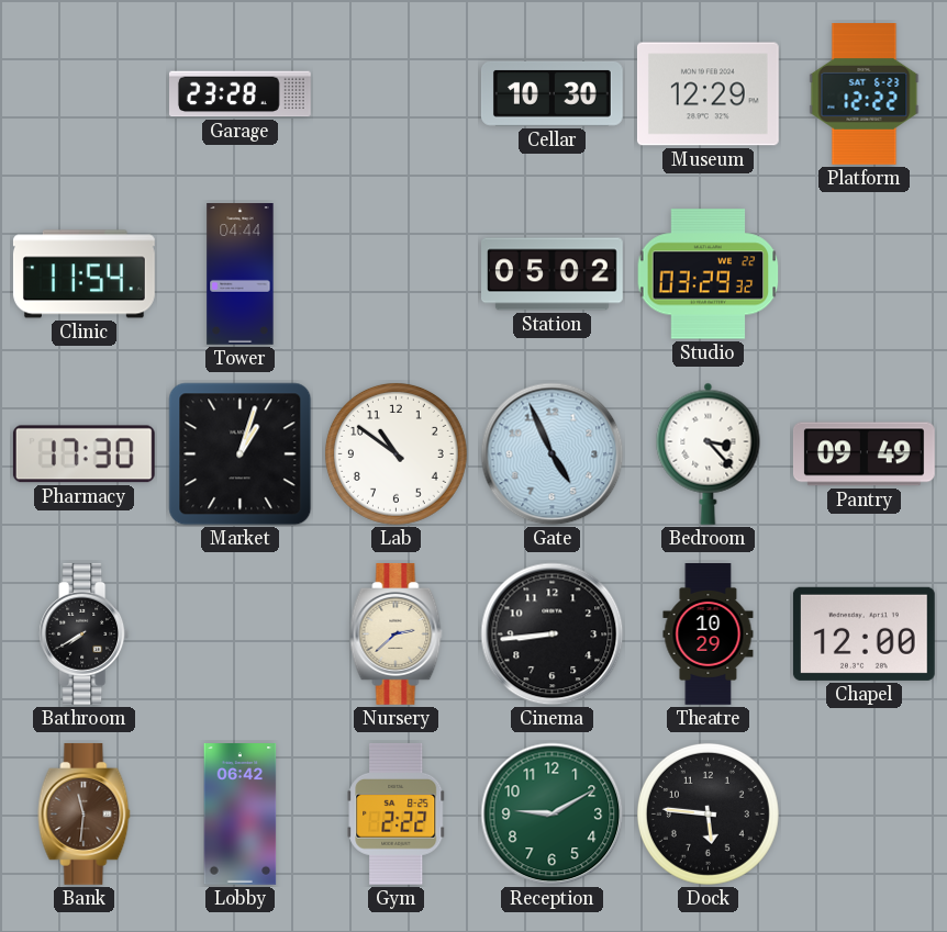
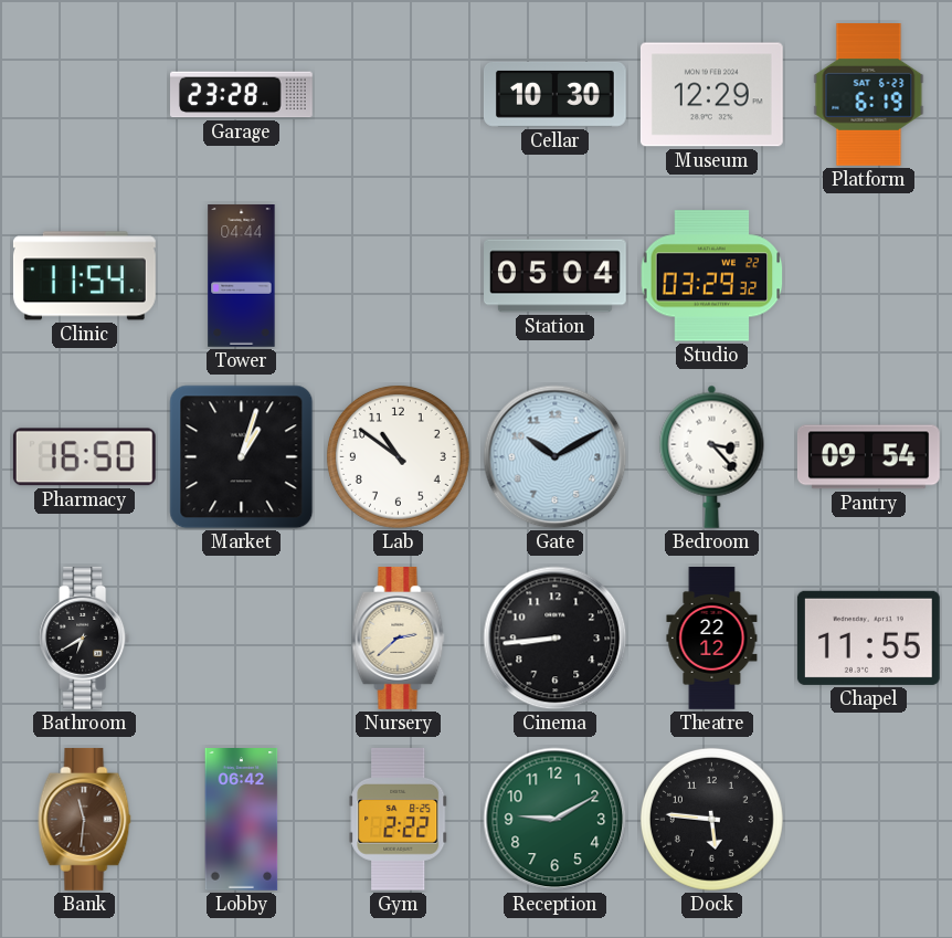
Platform: 12:22 -> 6:19
Station: 05:02 -> 05:04
Pharmacy: 17:30 -> 16:50
Gate: 4:56 -> 10:10
Pantry: 09:49 -> 09:54
Bathroom: 7:40 -> 6:40
Theatre: 10:29 -> 22:12
Chapel: 12:00 -> 11:55
